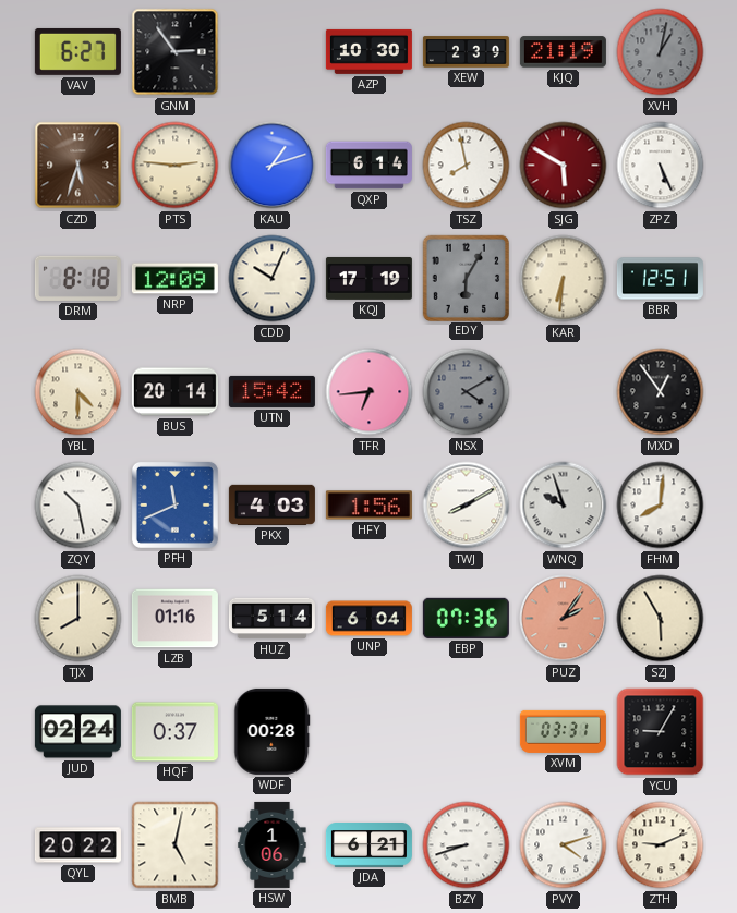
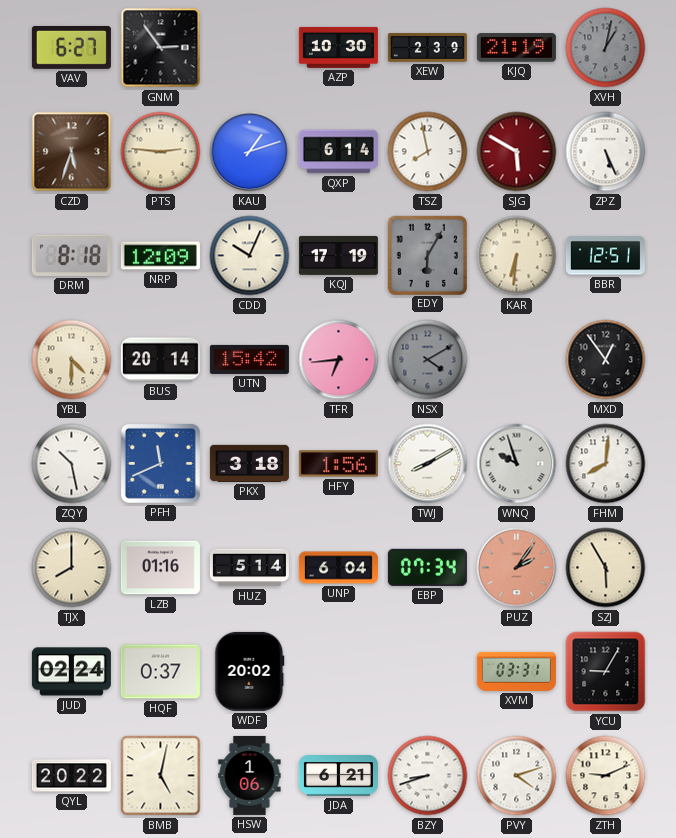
PKX: 4:03 -> 3:18
EBP: 07:36 -> 07:34
WDF: 00:28 -> 20:02
